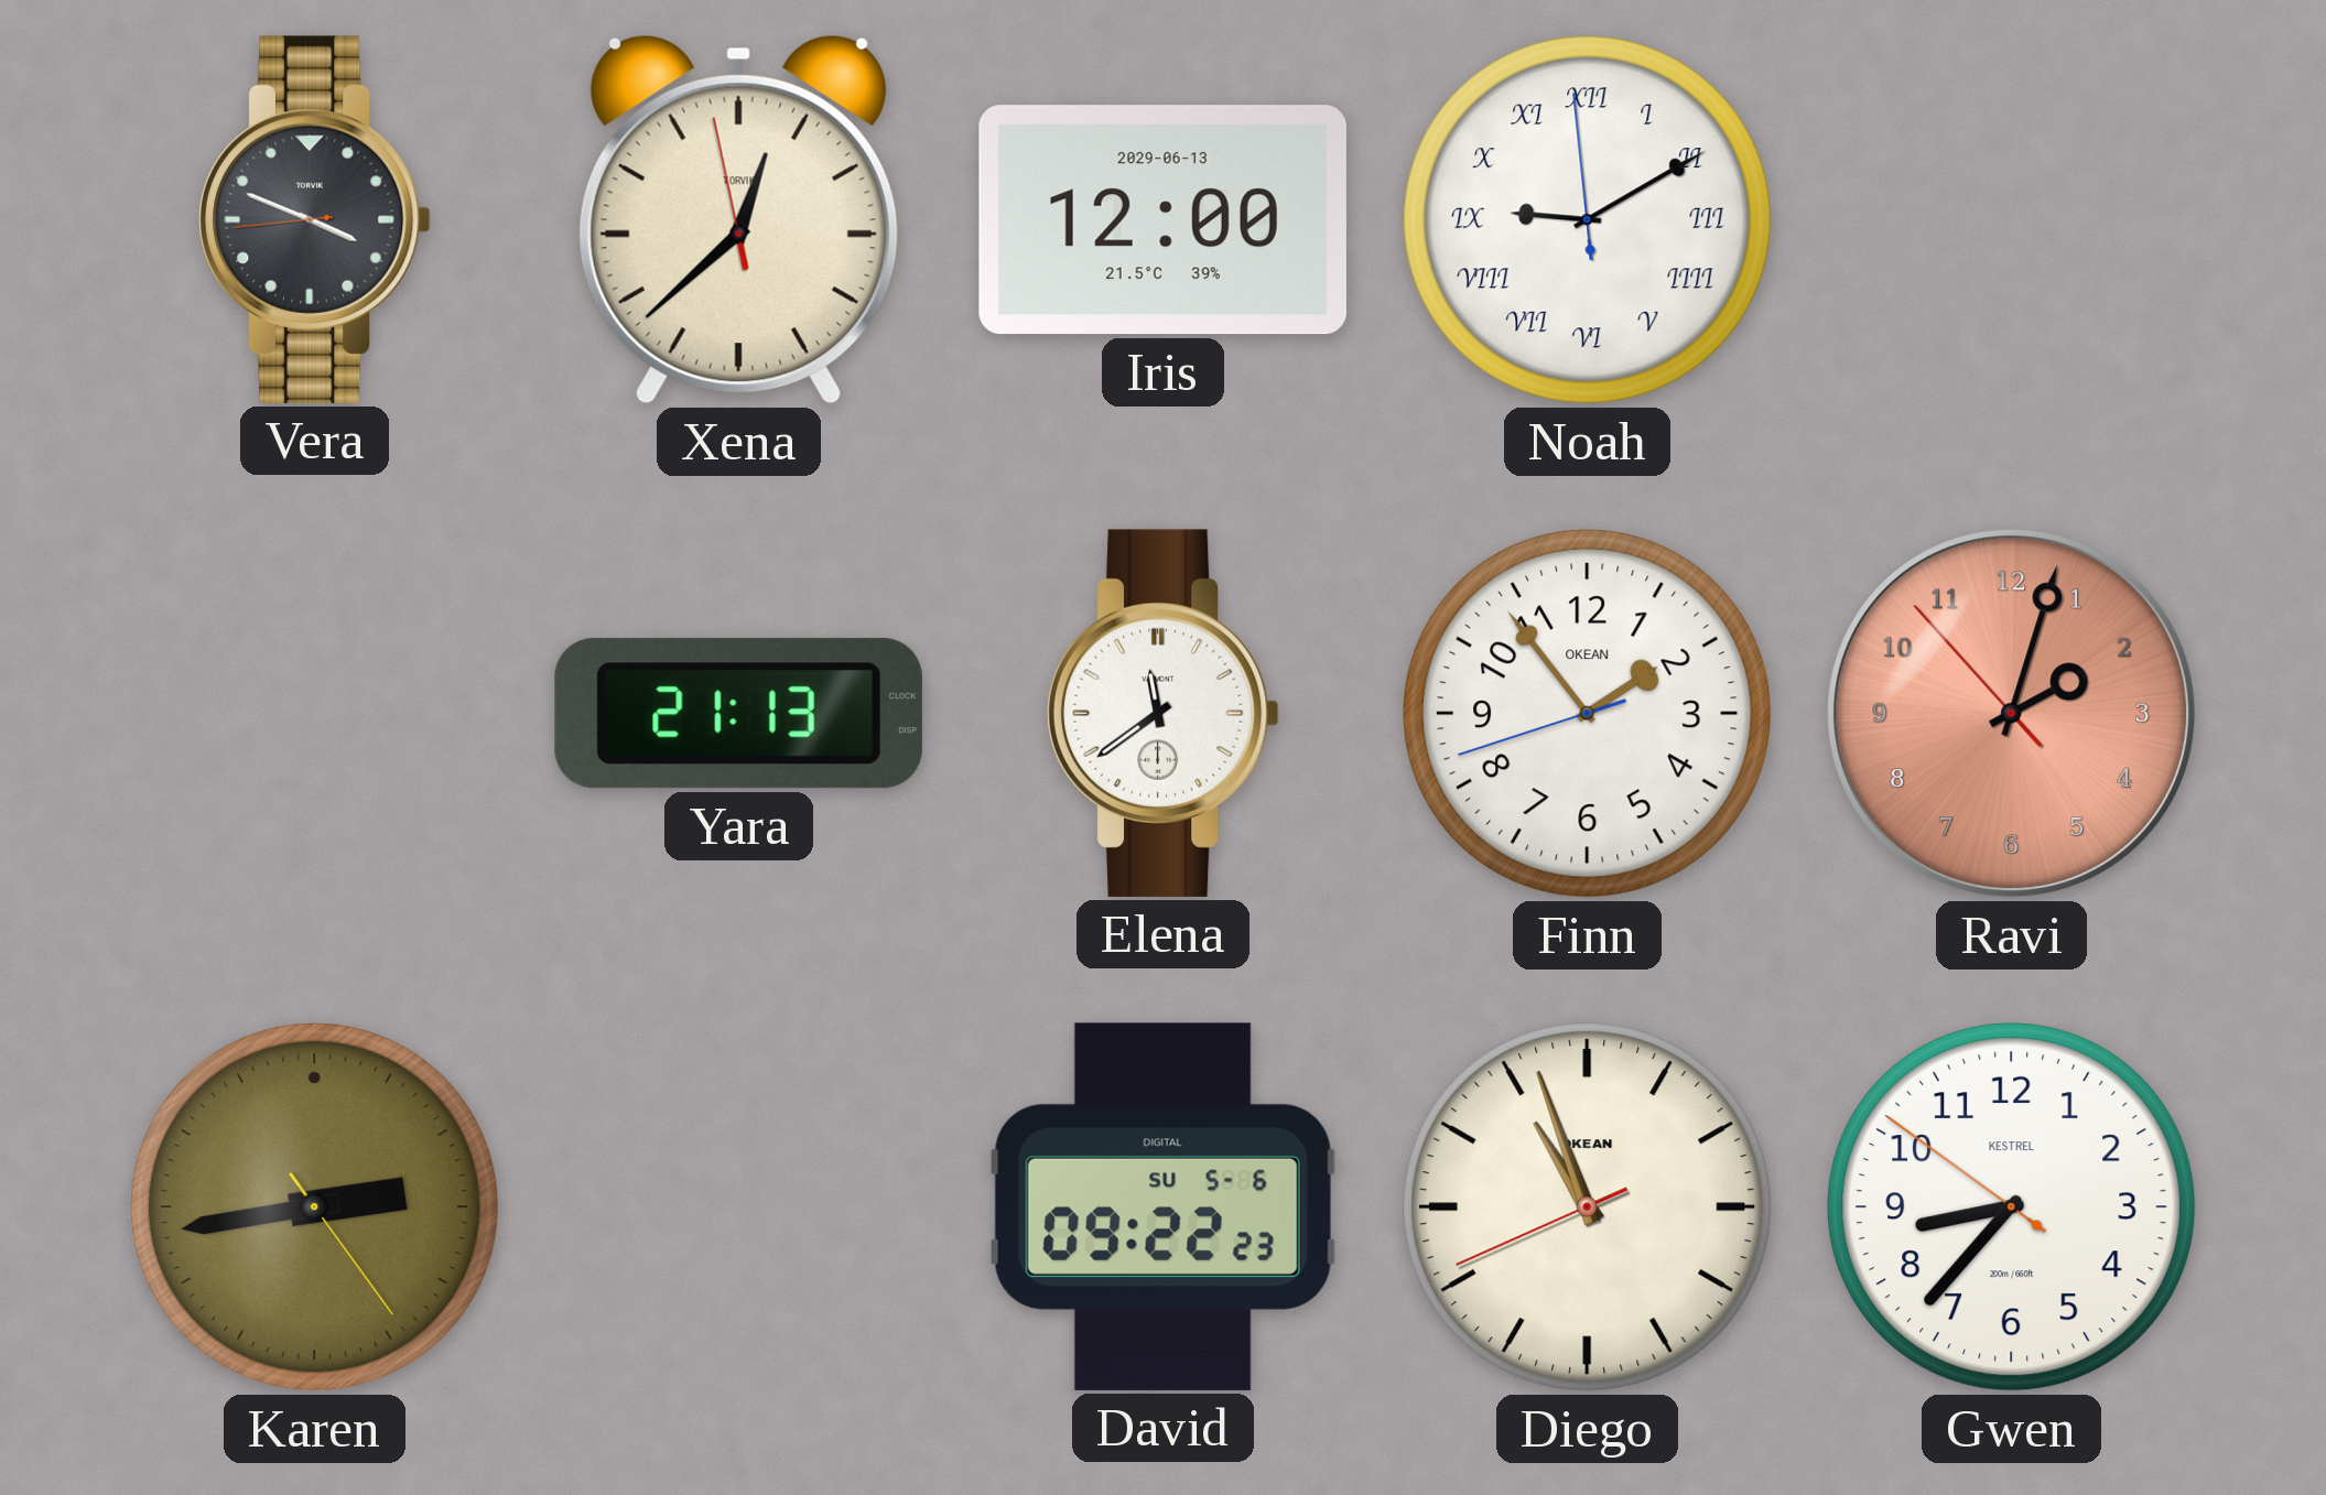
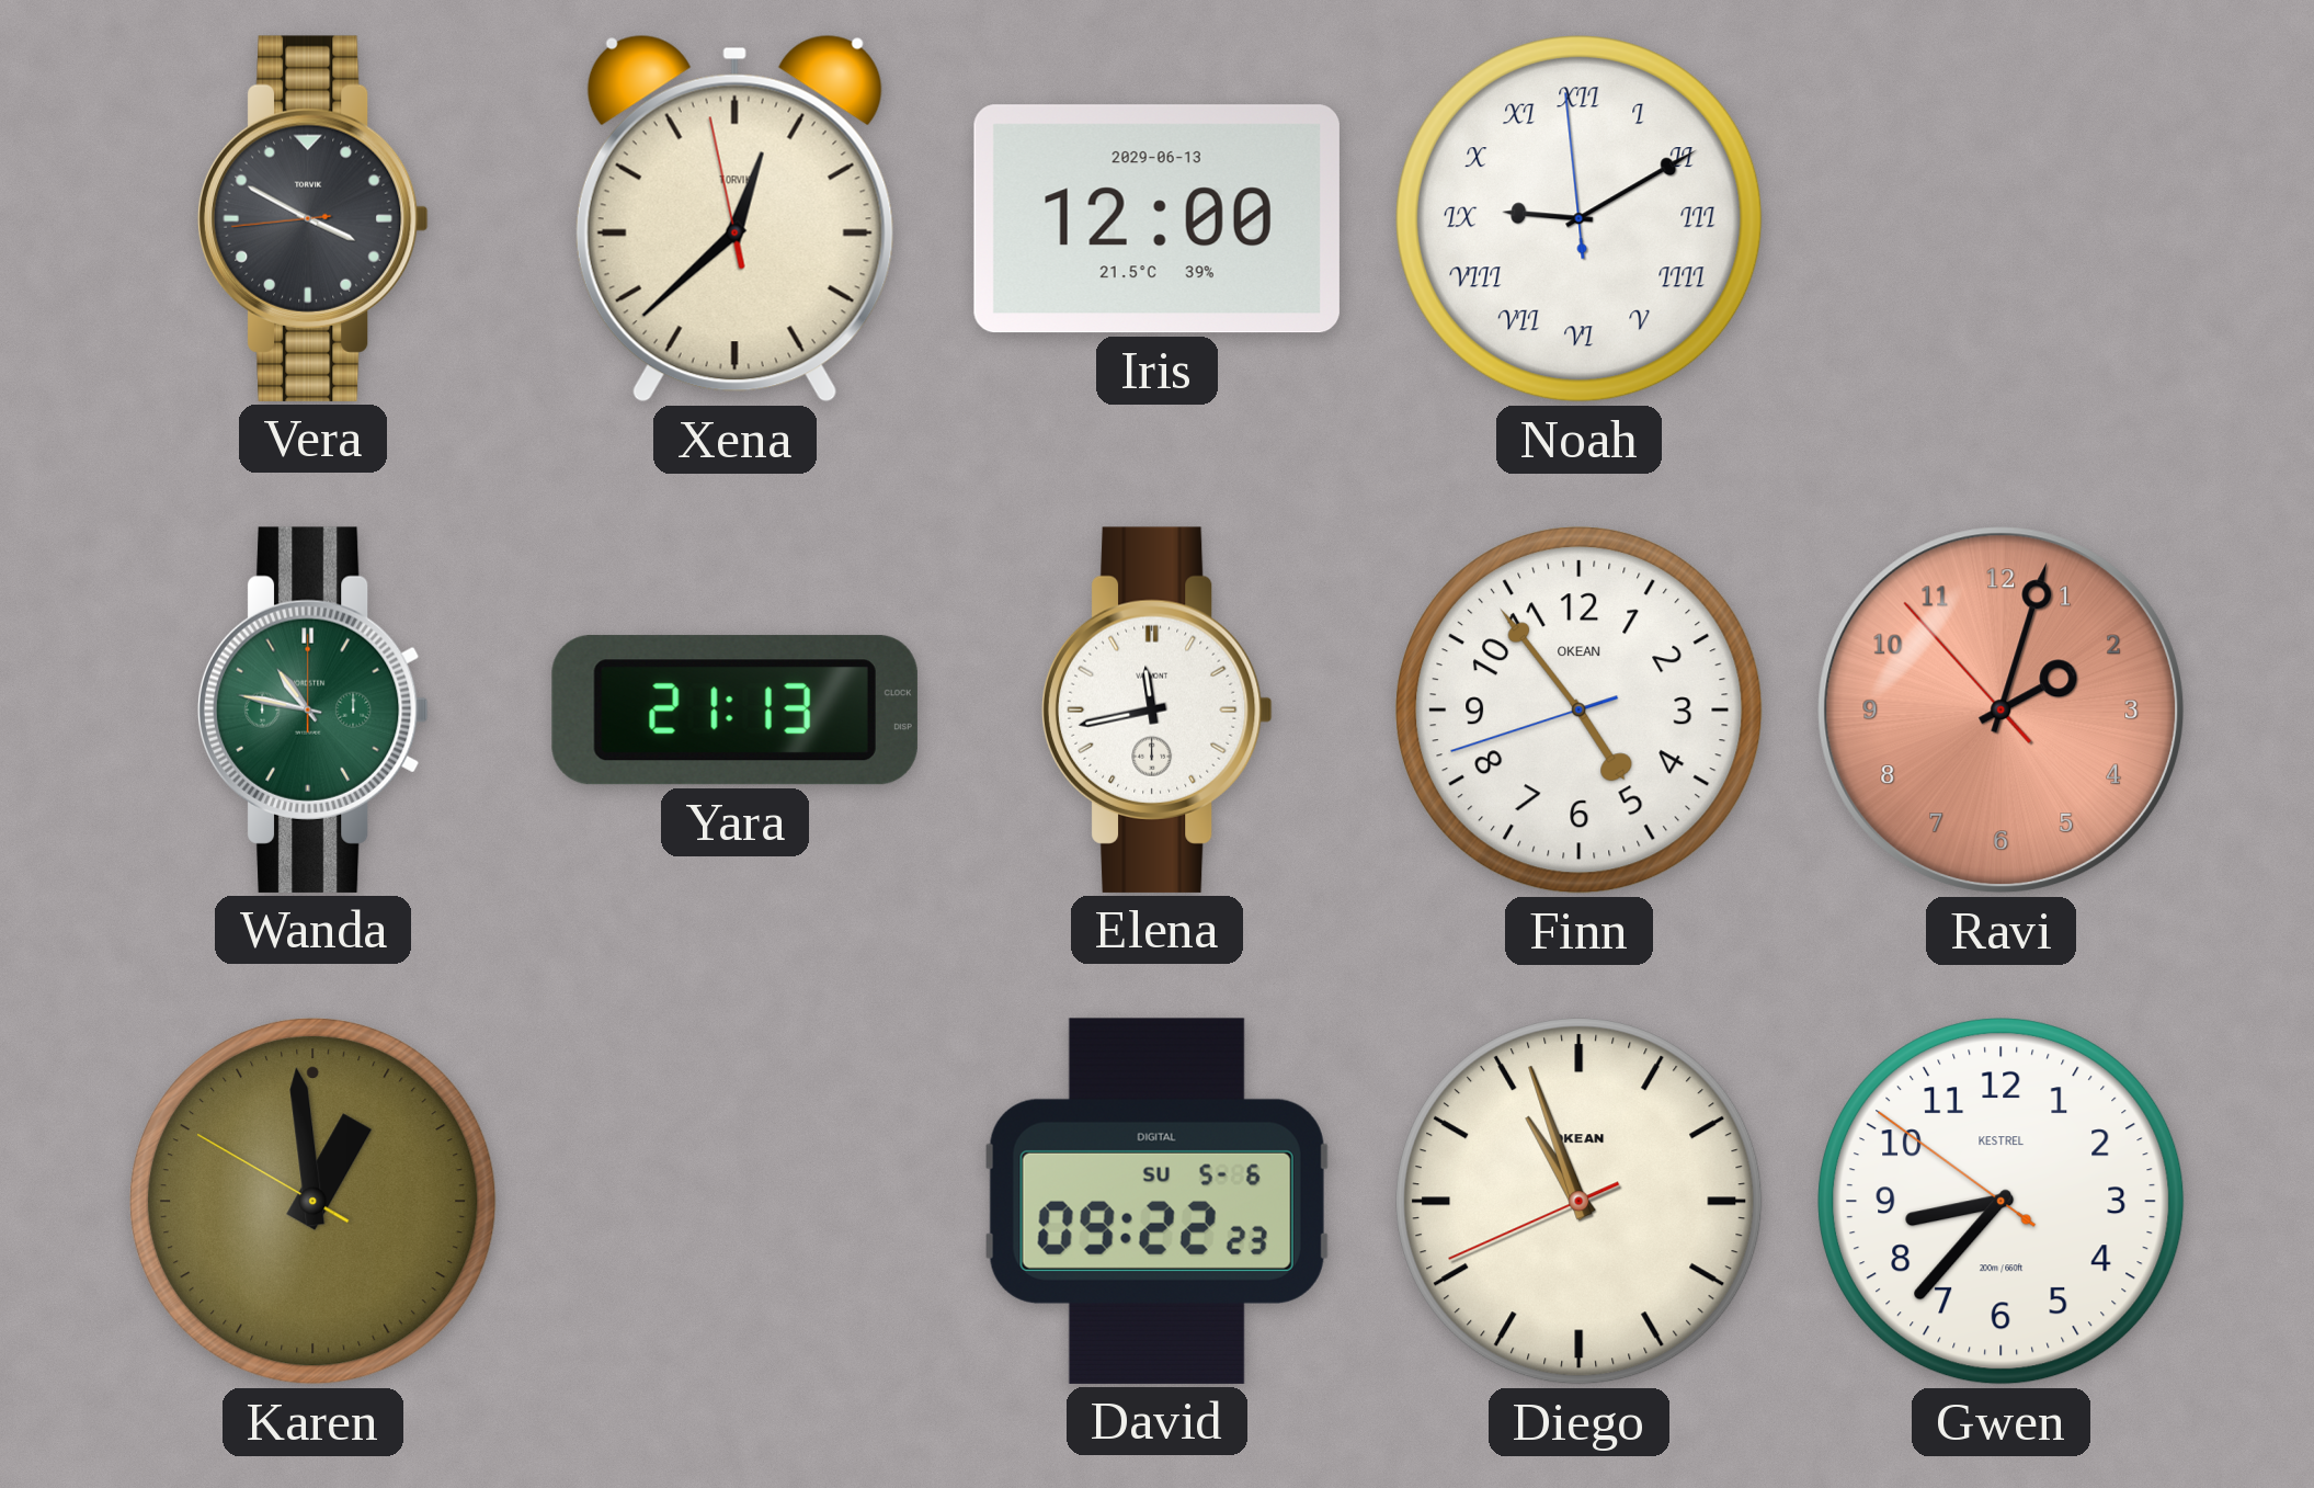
Vera: 3:48 -> 3:49
Wanda: none -> 10:47
Elena: 11:39 -> 11:43
Finn: 1:53 -> 4:53
Karen: 2:43 -> 12:58
